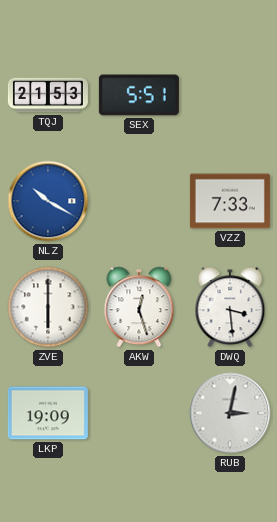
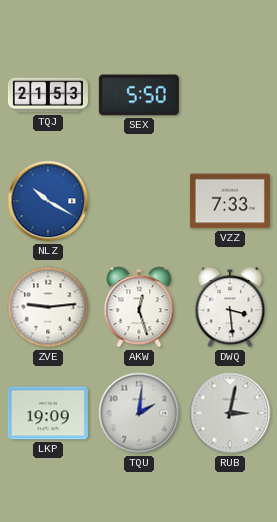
SEX: 5:51 -> 5:50
ZVE: 6:00 -> 9:14
TQU: none -> 2:01
